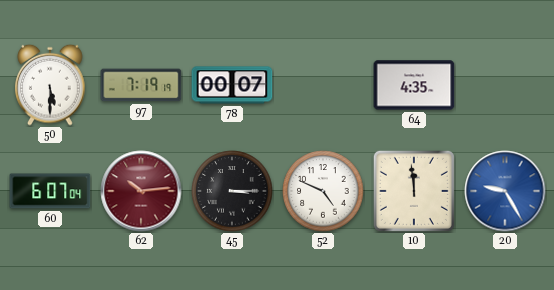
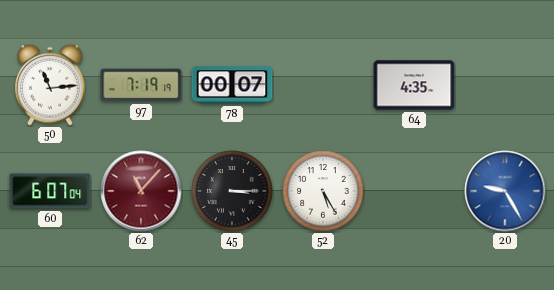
50: 5:30 -> 11:14
62: 10:14 -> 11:07
52: 4:49 -> 5:25
10: 11:59 -> none
